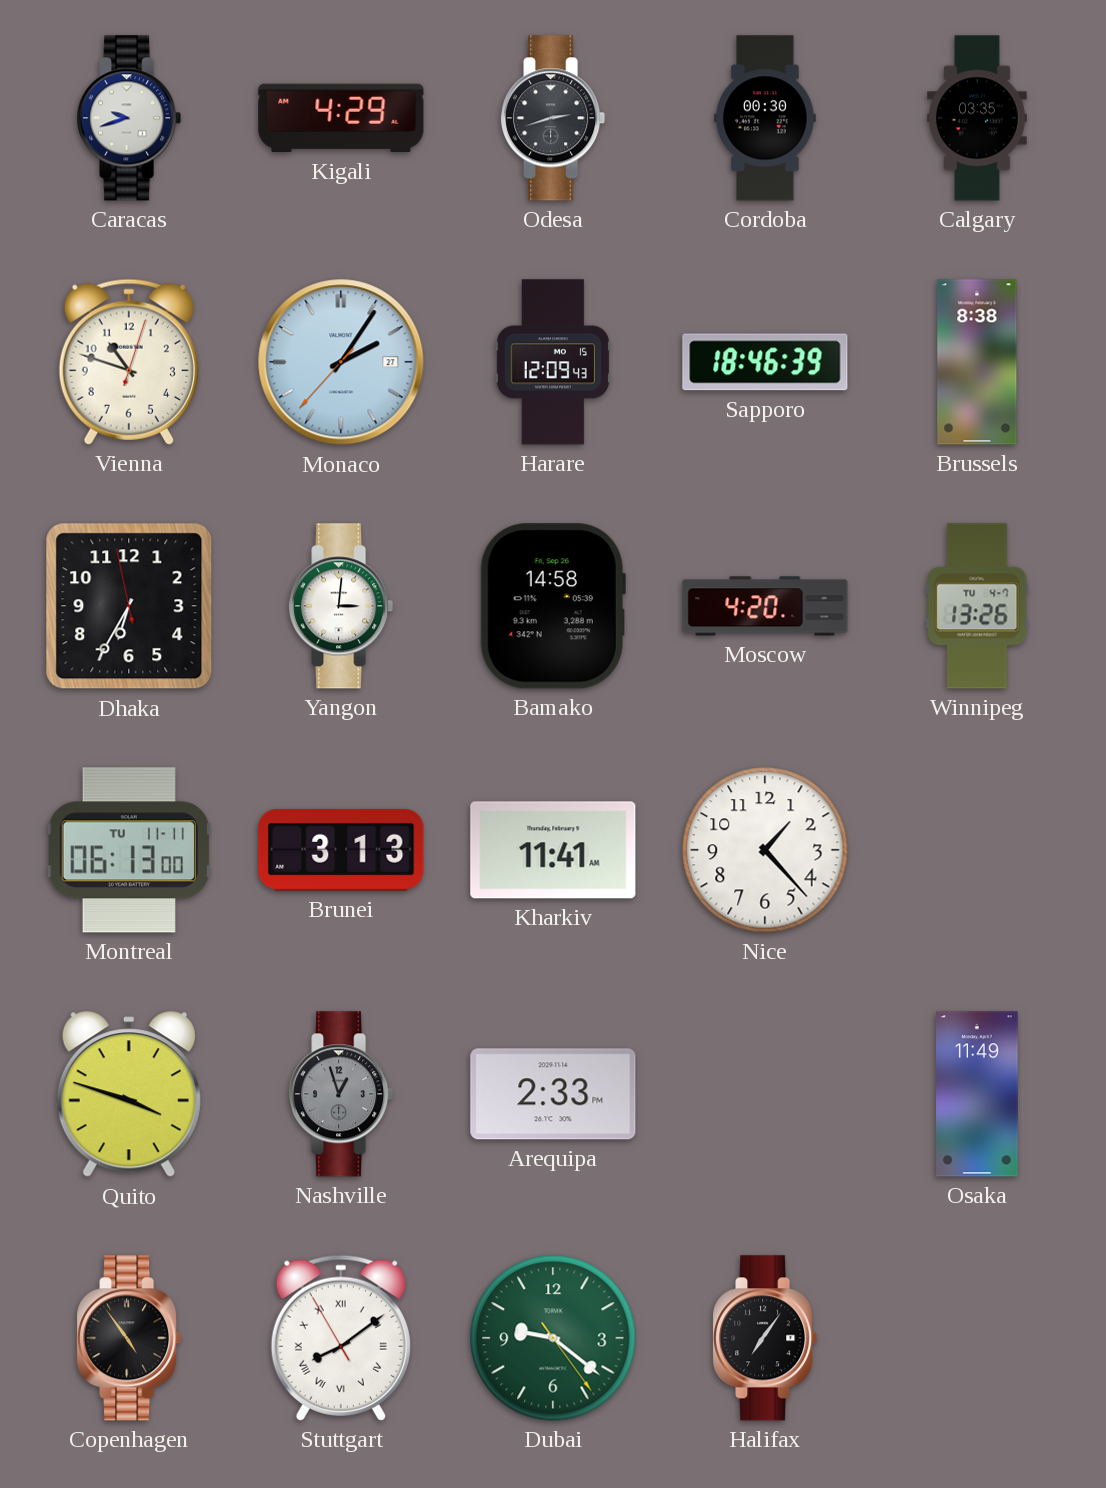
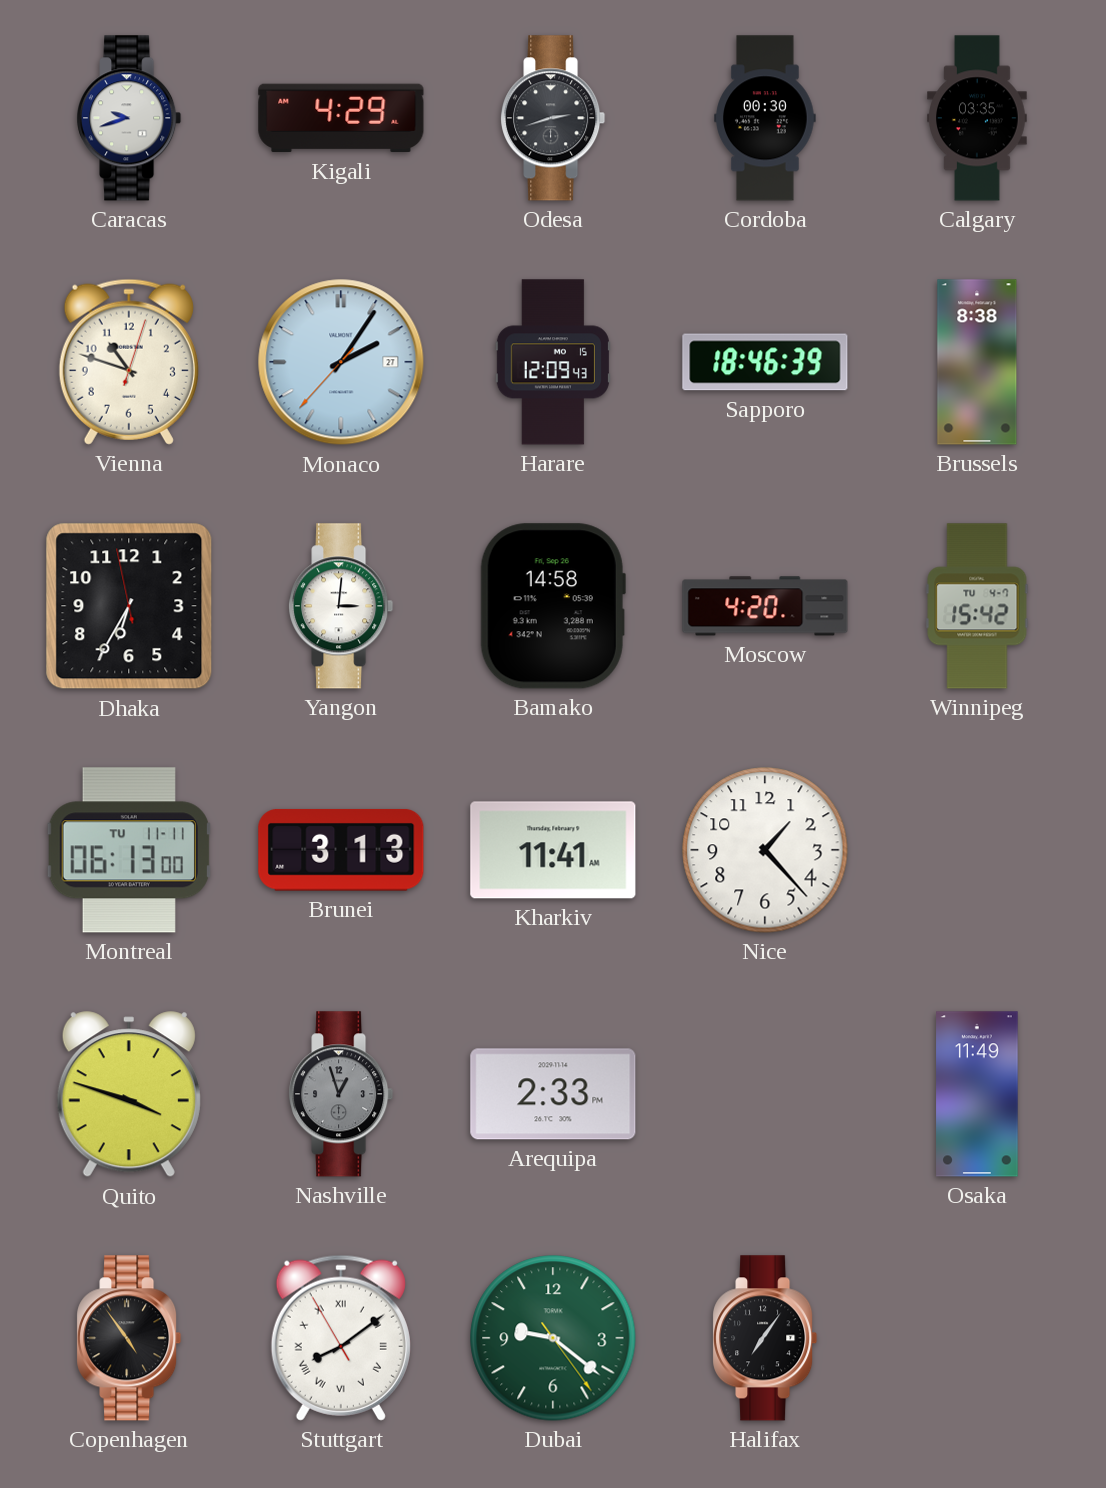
Winnipeg: 13:26 -> 15:42
